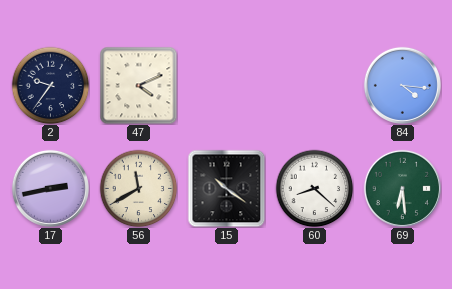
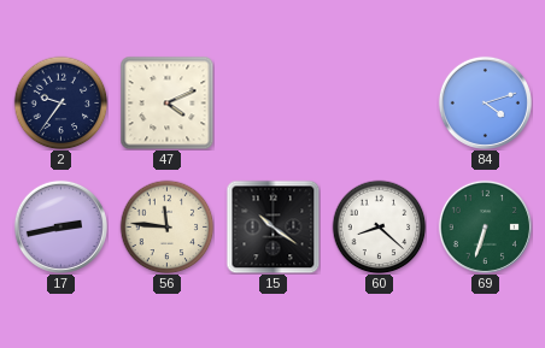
84: 4:16 -> 4:12
56: 11:40 -> 11:46
69: 6:29 -> 6:33
